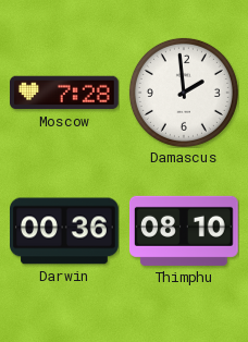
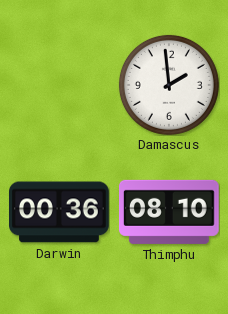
Moscow: 7:28 -> none
